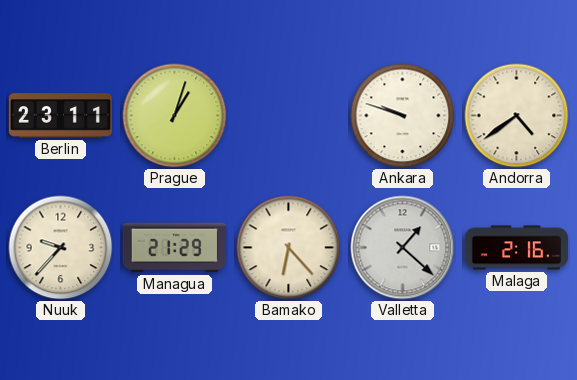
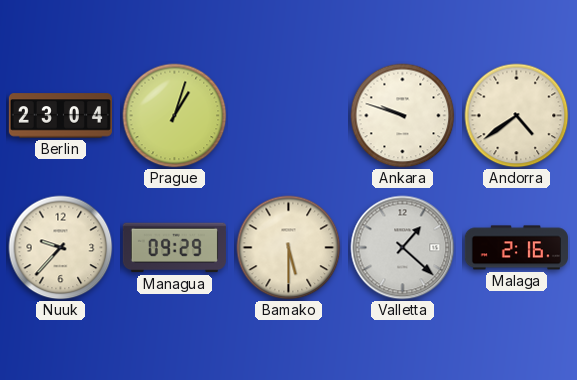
Berlin: 23:11 -> 23:04
Managua: 21:29 -> 09:29
Bamako: 6:23 -> 5:30
